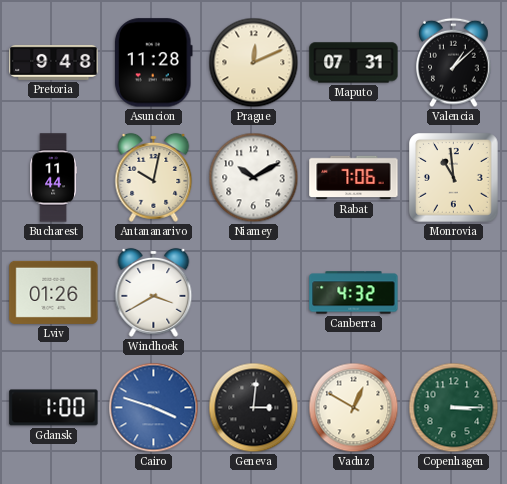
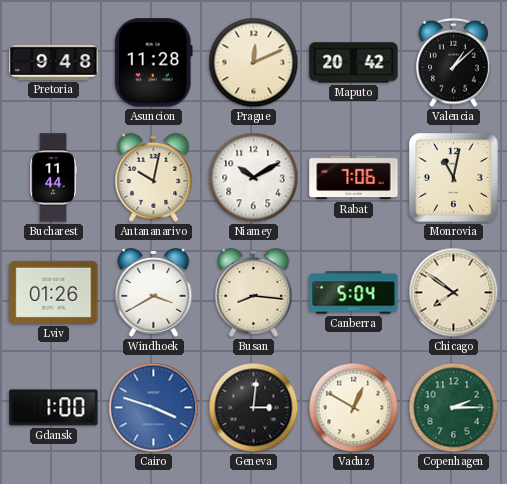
Maputo: 07:31 -> 20:42
Monrovia: 10:59 -> 11:02
Busan: none -> 8:16
Canberra: 4:32 -> 5:04
Chicago: none -> 7:51
Copenhagen: 3:15 -> 2:15
